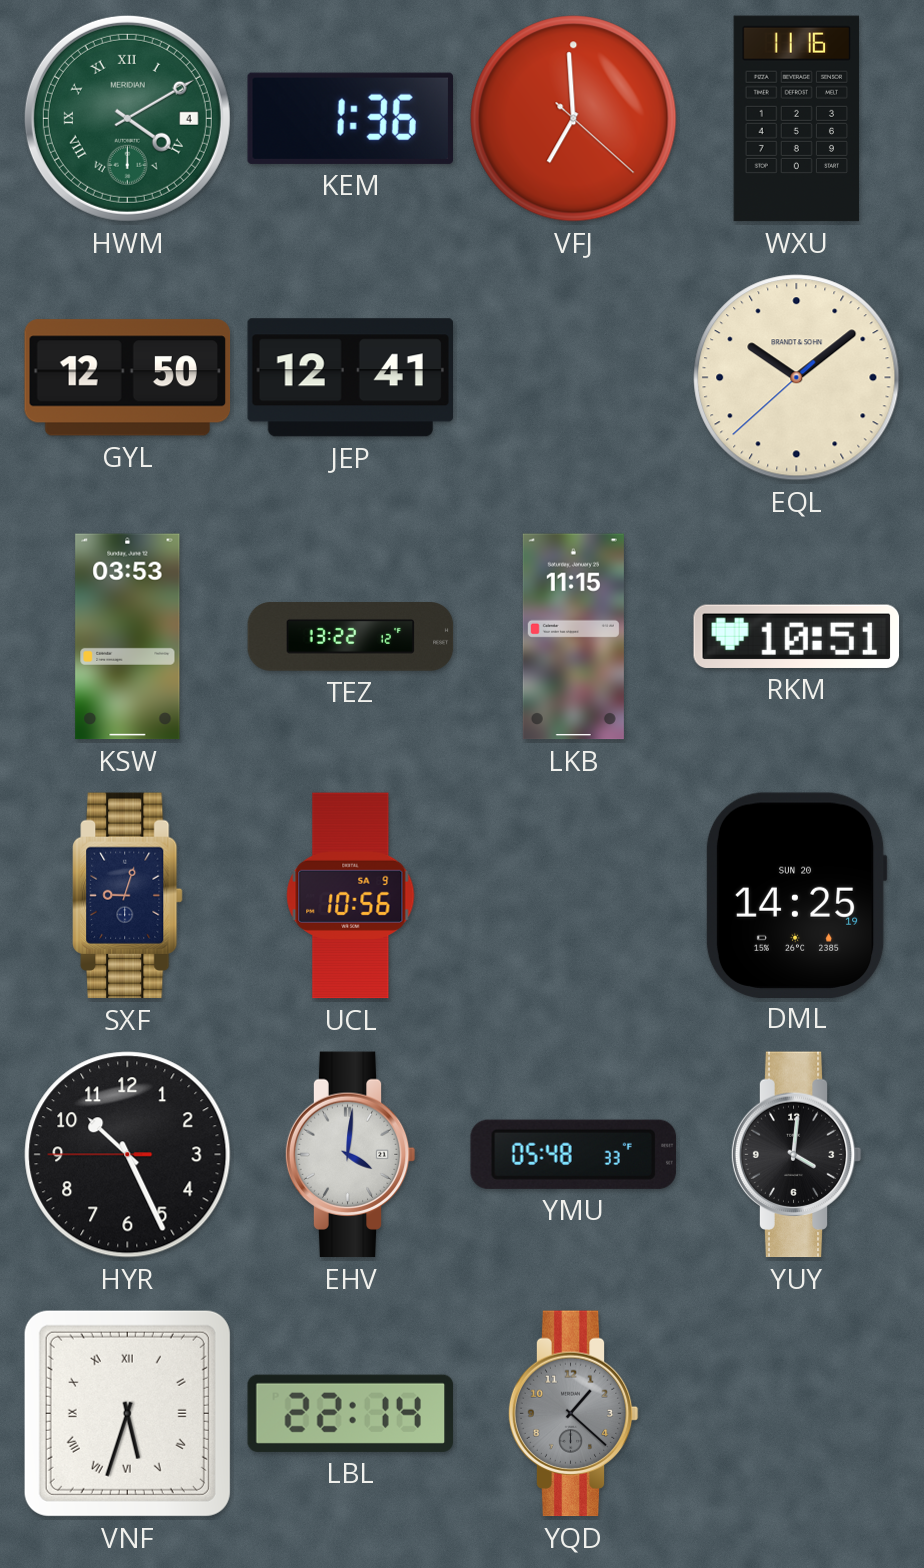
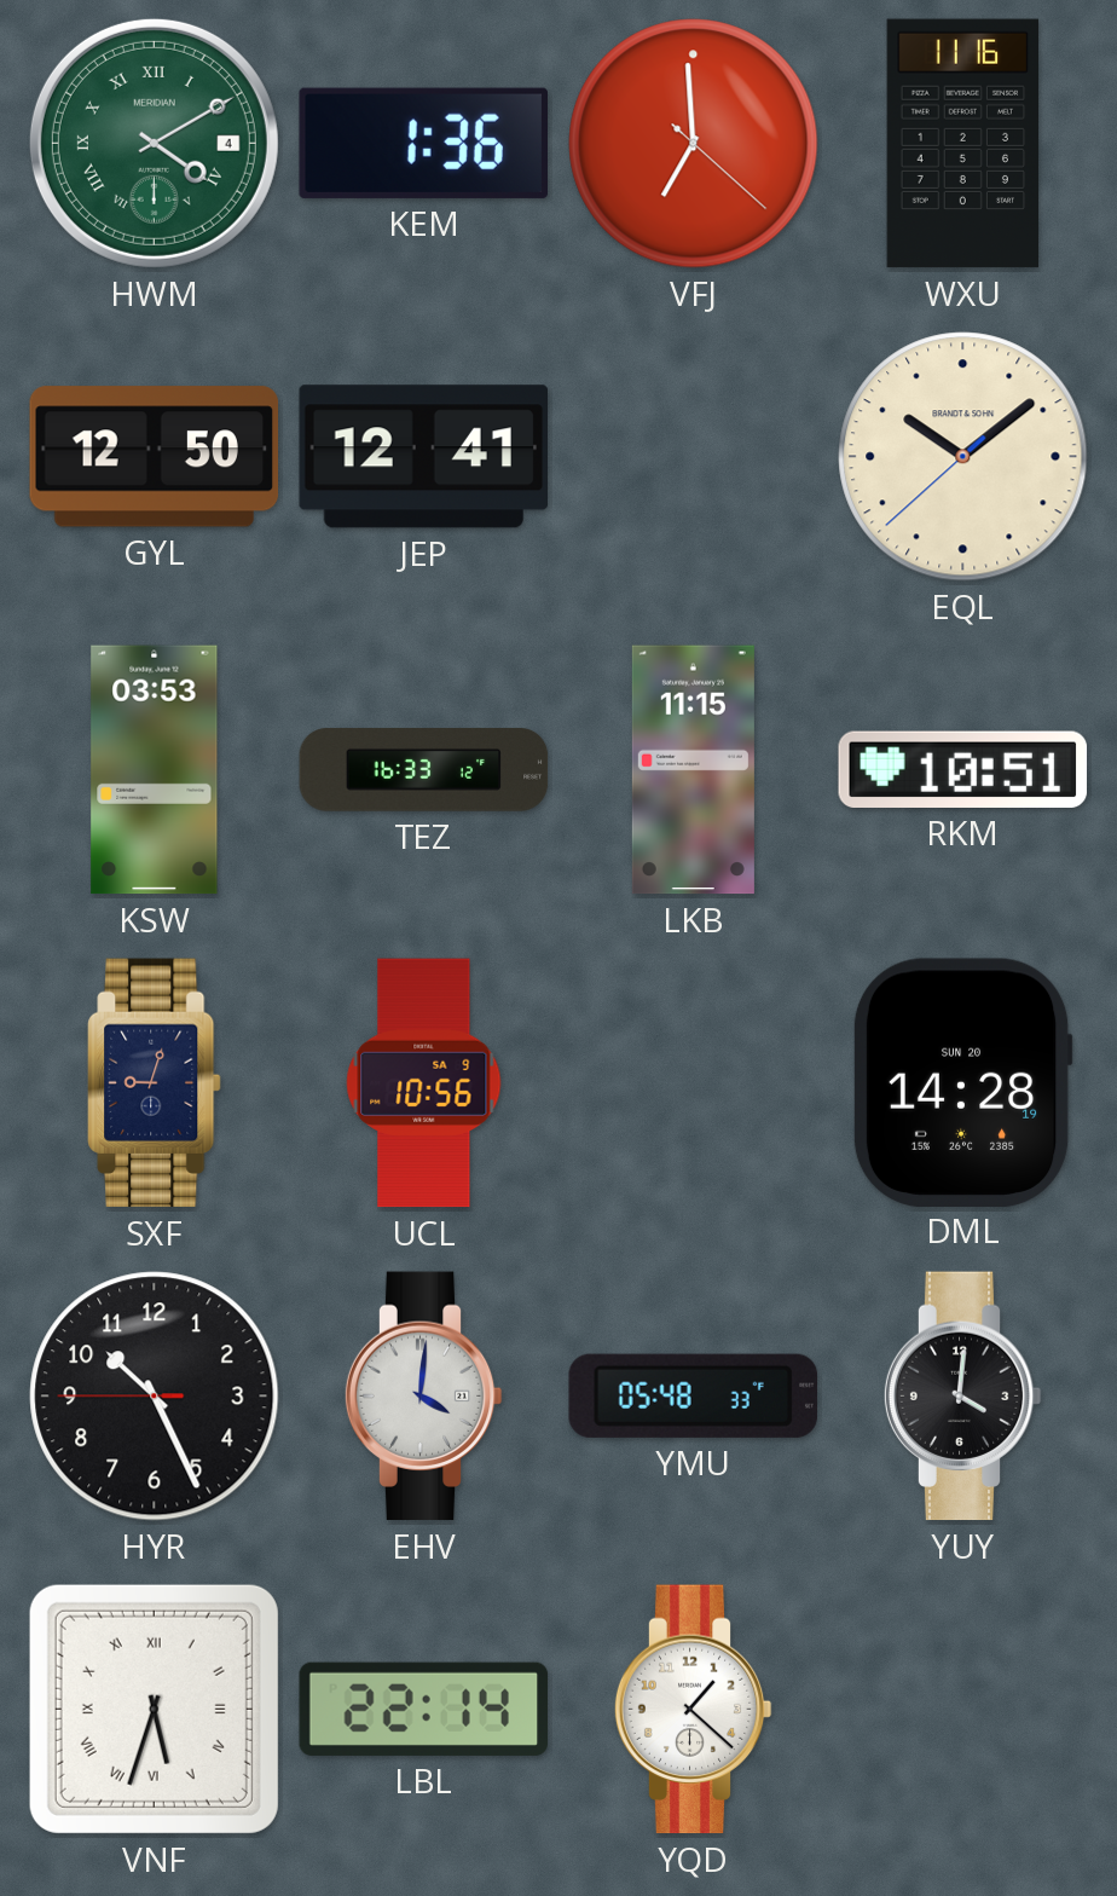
TEZ: 13:22 -> 16:33
DML: 14:25 -> 14:28
YQD dial: grey -> white
